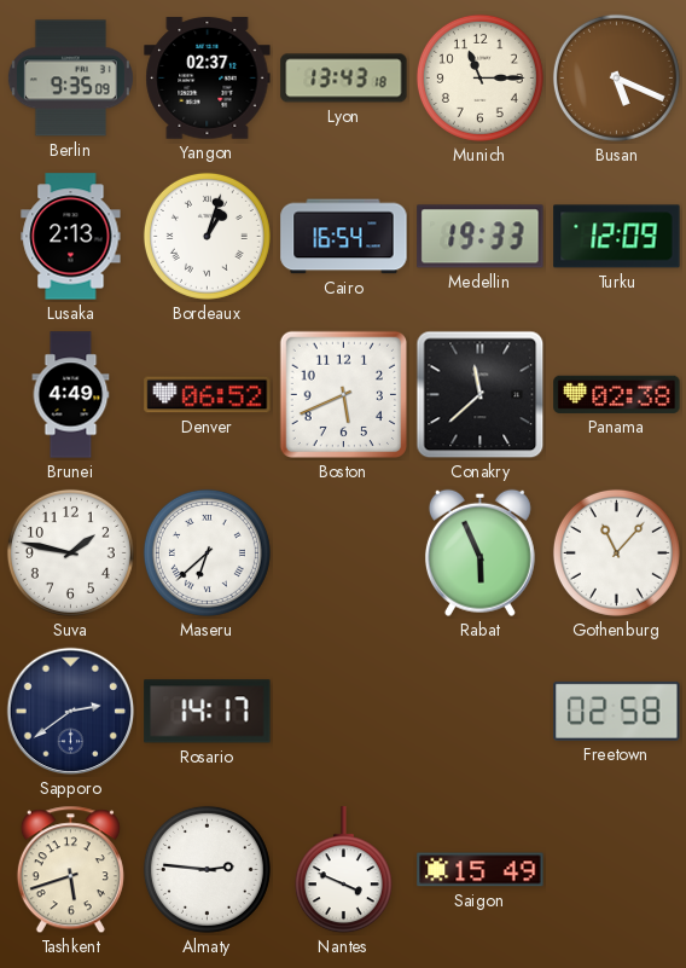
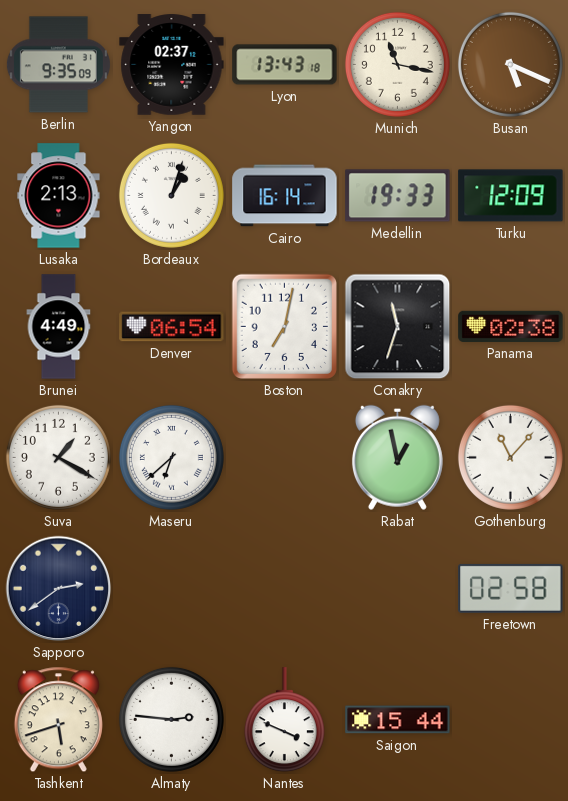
Munich: 11:15 -> 11:17
Cairo: 16:54 -> 16:14
Denver: 06:52 -> 06:54
Boston: 5:41 -> 7:02
Conakry: 11:38 -> 11:33
Suva: 1:47 -> 1:20
Rabat: 5:56 -> 12:58
Rosario: 14:17 -> none
Saigon: 15:49 -> 15:44
